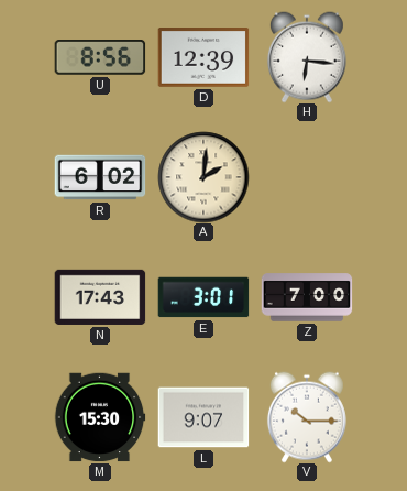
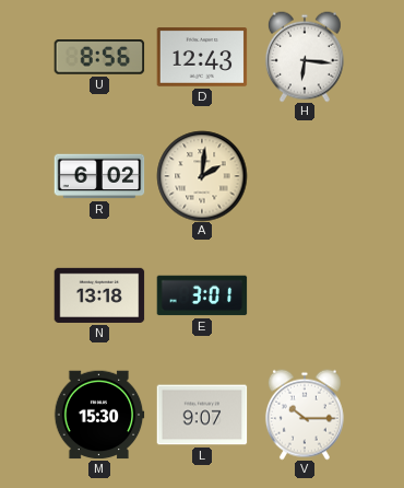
D: 12:39 -> 12:43
N: 17:43 -> 13:18
Z: 7:00 -> none
